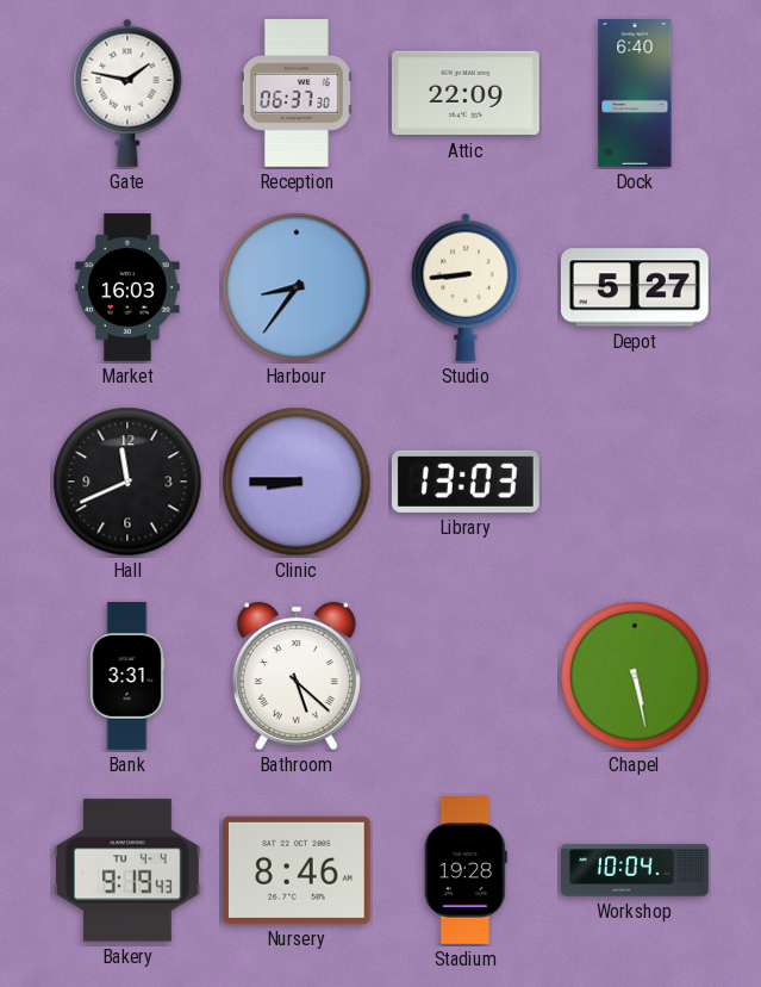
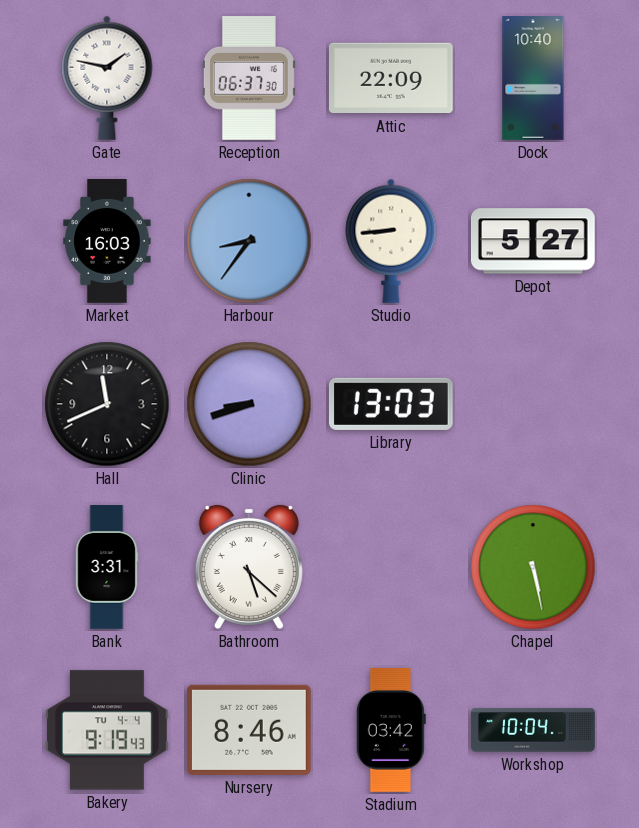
Dock: 6:40 -> 10:40
Clinic: 8:45 -> 8:42
Stadium: 19:28 -> 03:42
